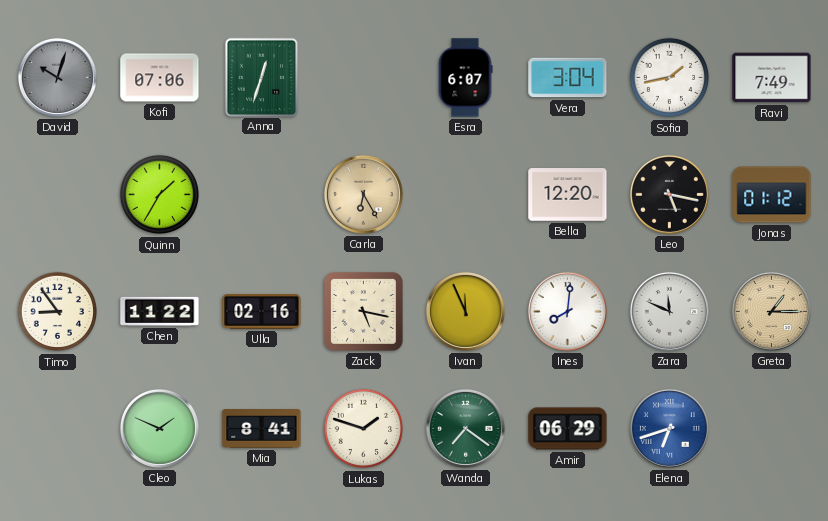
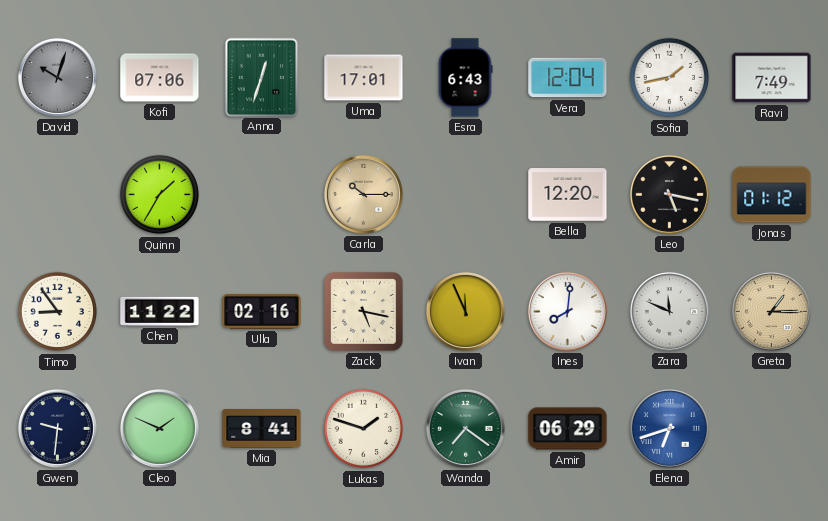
Uma: none -> 17:01
Esra: 6:07 -> 6:43
Vera: 3:04 -> 12:04
Carla: 6:25 -> 10:15
Gwen: none -> 9:31
